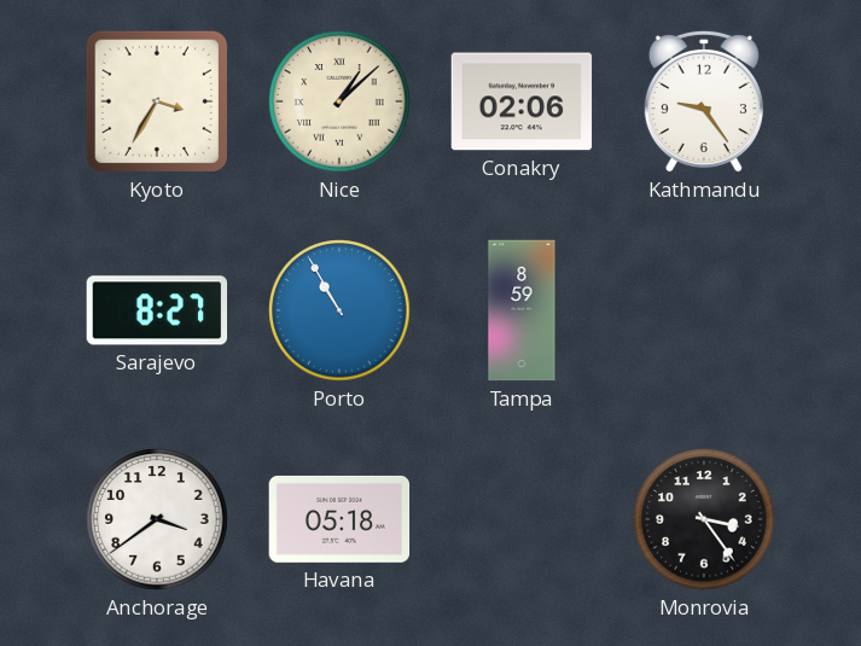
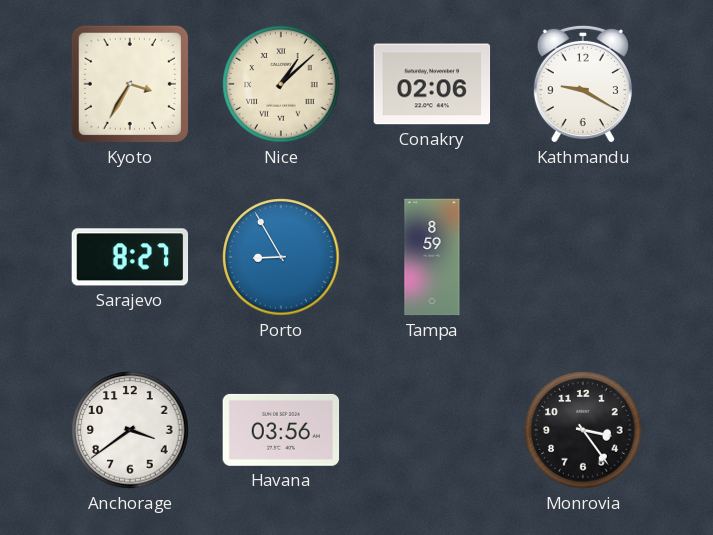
Kathmandu: 9:24 -> 9:20
Porto: 10:55 -> 8:55
Havana: 05:18 -> 03:56
